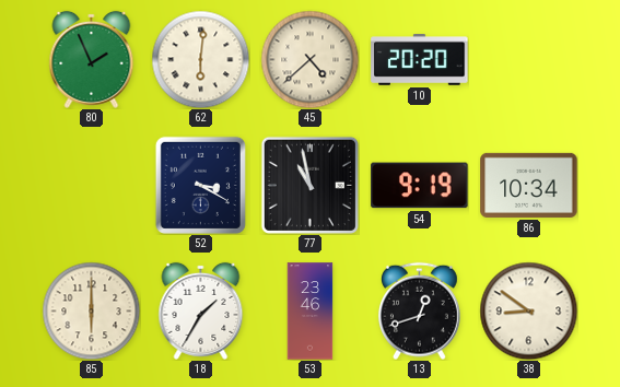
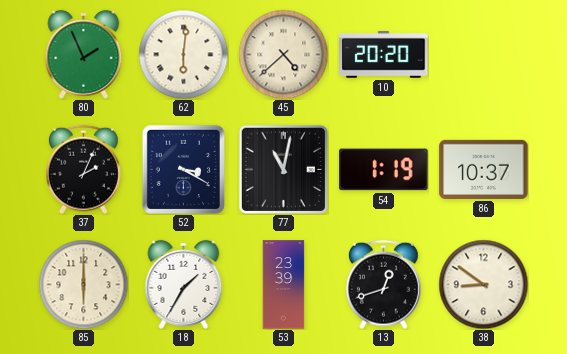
37: none -> 2:04
77: 10:58 -> 11:02
54: 9:19 -> 1:19
86: 10:34 -> 10:37
53: 23:46 -> 23:39
